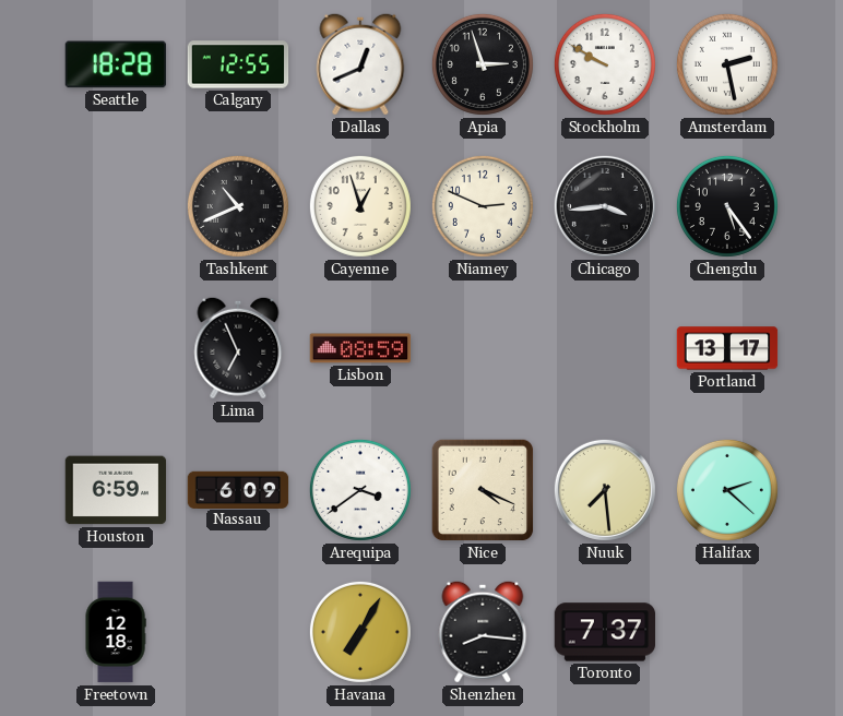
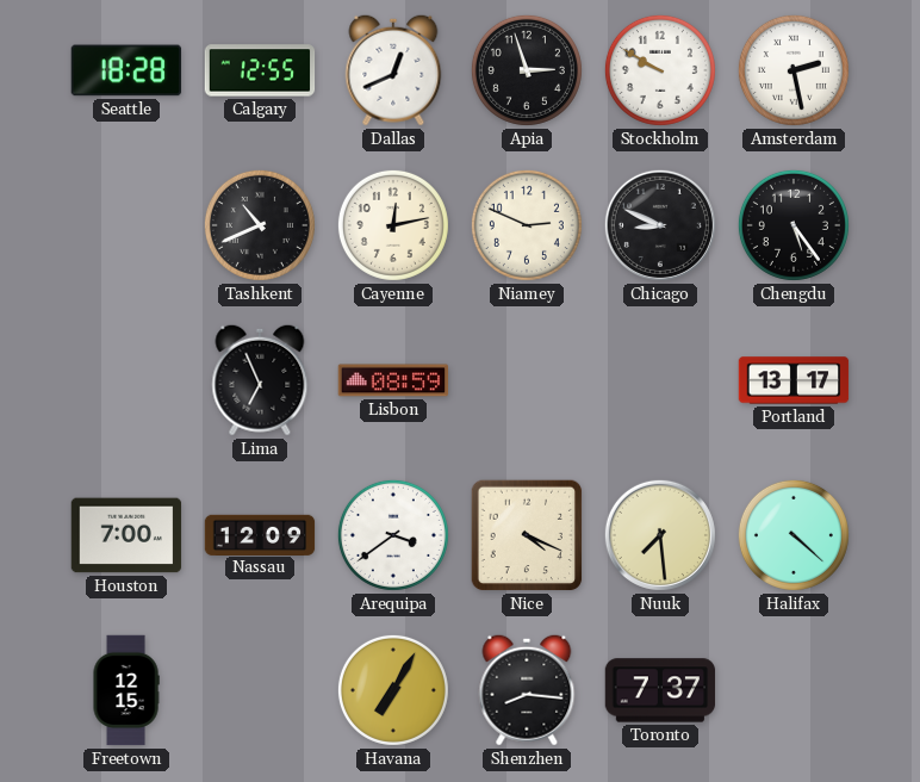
Cayenne: 12:57 -> 12:13
Chicago: 3:44 -> 8:49
Houston: 6:59 -> 7:00
Nassau: 6:09 -> 12:09
Halifax: 2:22 -> 4:22
Freetown: 12:18 -> 12:15
